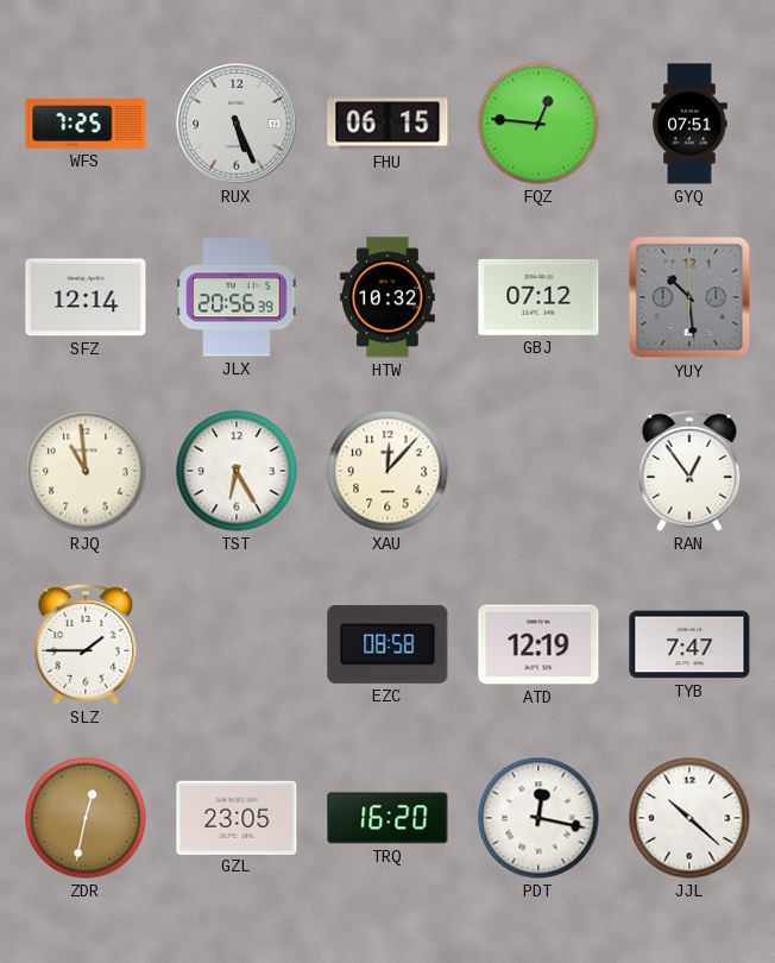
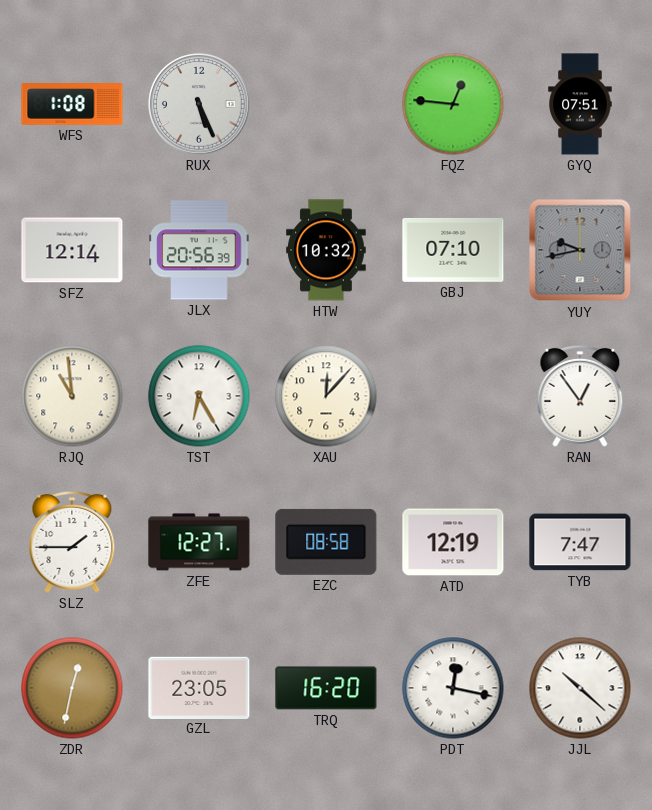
WFS: 7:25 -> 1:08
FHU: 06:15 -> none
GBJ: 07:12 -> 07:10
YUY: 10:29 -> 9:43
ZFE: none -> 12:27
